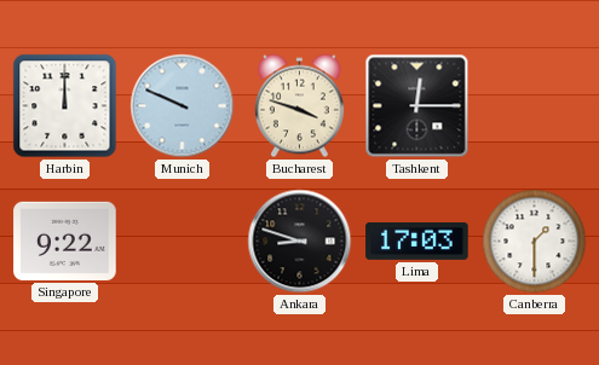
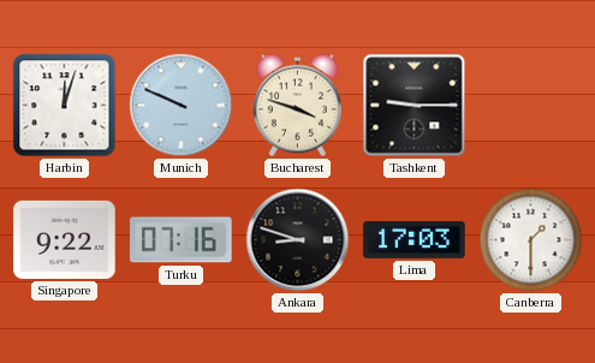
Harbin: 12:00 -> 12:03
Tashkent: 12:15 -> 9:15
Turku: none -> 07:16
